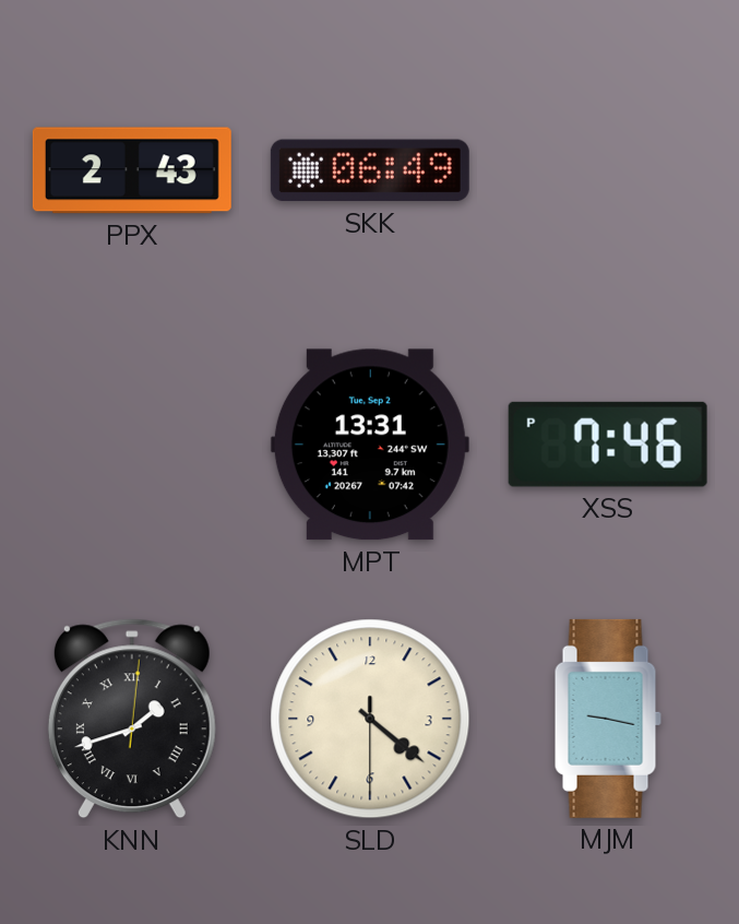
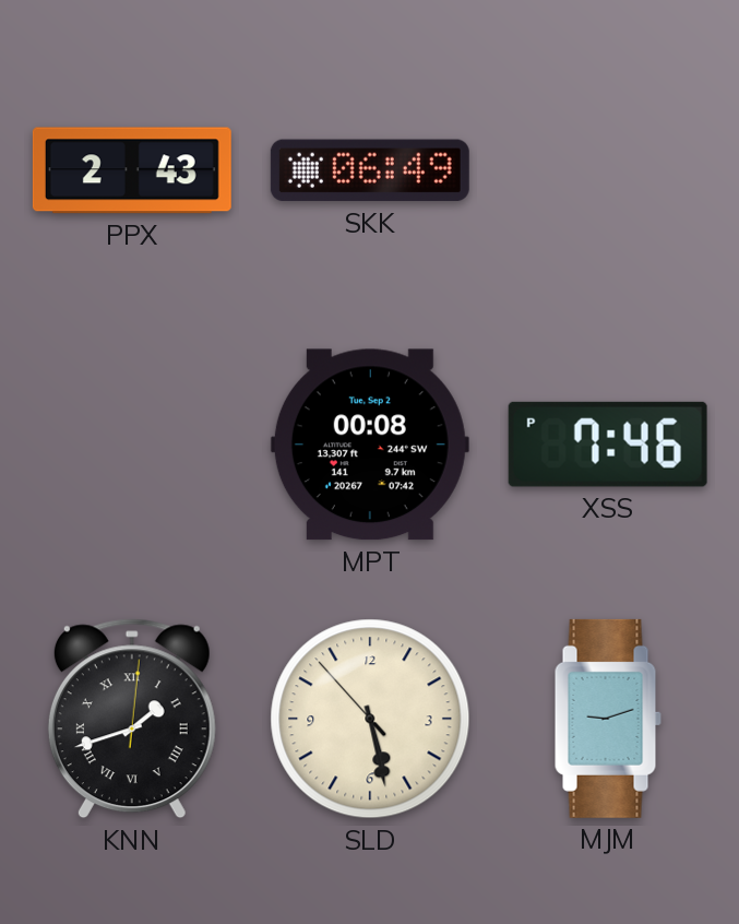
MPT: 13:31 -> 00:08
SLD: 4:21 -> 5:27
MJM: 9:17 -> 9:12
